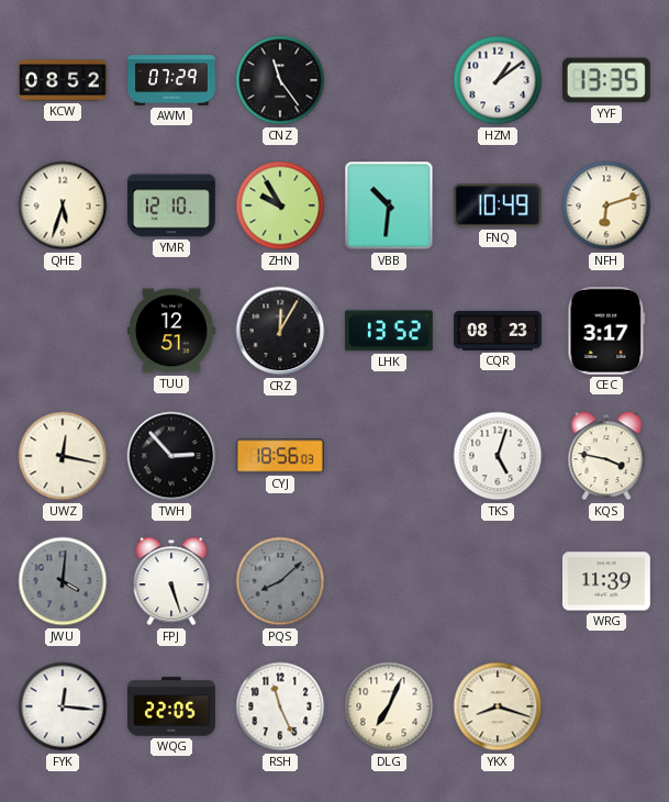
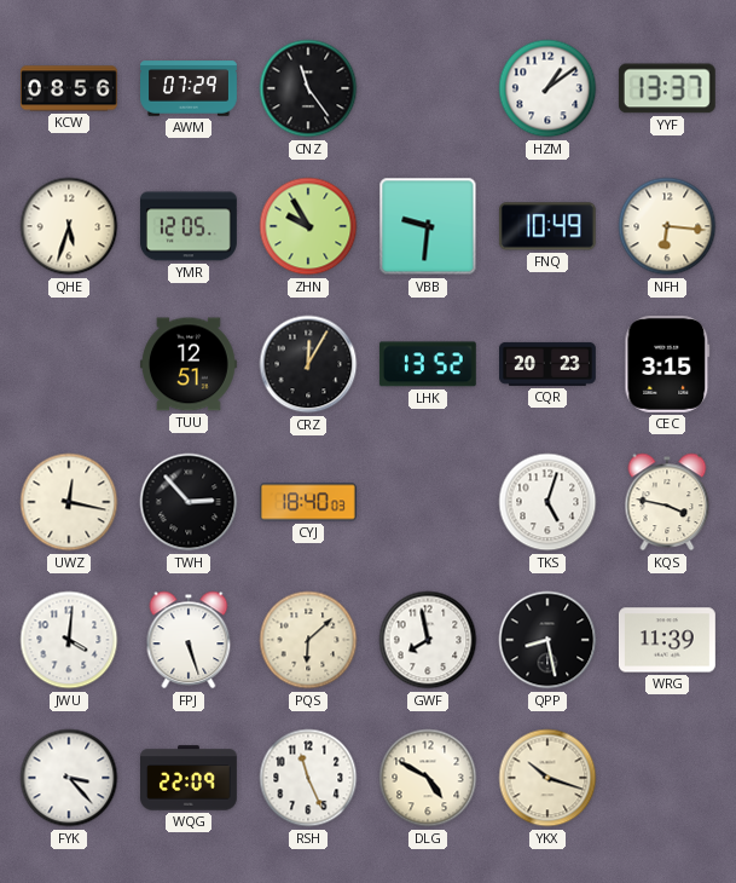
KCW: 08:52 -> 08:56
YYF: 13:35 -> 13:37
YMR: 12:10 -> 12:05
VBB: 10:31 -> 9:31
NFH: 6:12 -> 6:16
CQR: 08:23 -> 20:23
CEC: 3:17 -> 3:15
CYJ: 18:56 -> 18:40
JWU dial: grey -> white
PQS: 8:08 -> 6:08
PQS dial: grey -> cream
GWF: none -> 7:58
QPP: none -> 8:28
FYK: 12:16 -> 3:23
WQG: 22:05 -> 22:09
DLG: 7:04 -> 4:50
YKX: 8:18 -> 10:18
